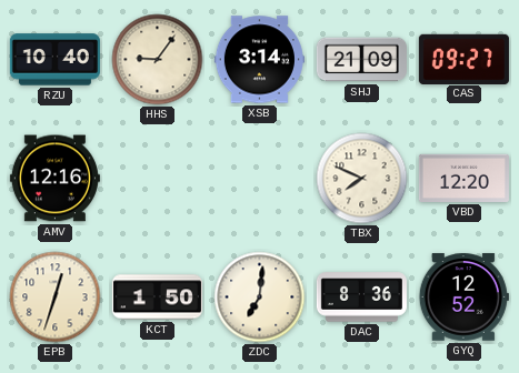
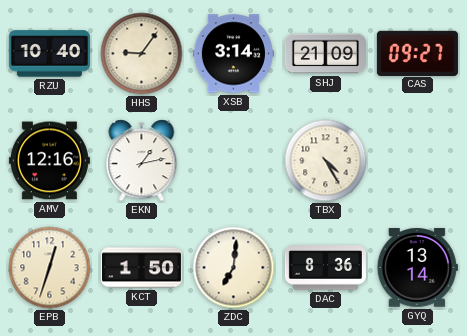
EKN: none -> 1:13
TBX: 7:49 -> 4:25
VBD: 12:20 -> none
GYQ: 12:52 -> 13:14
